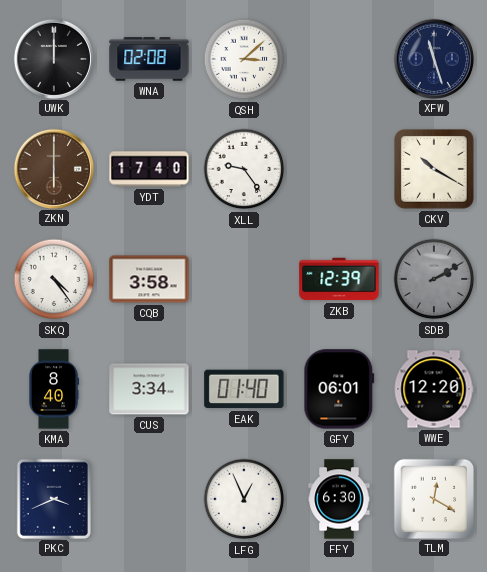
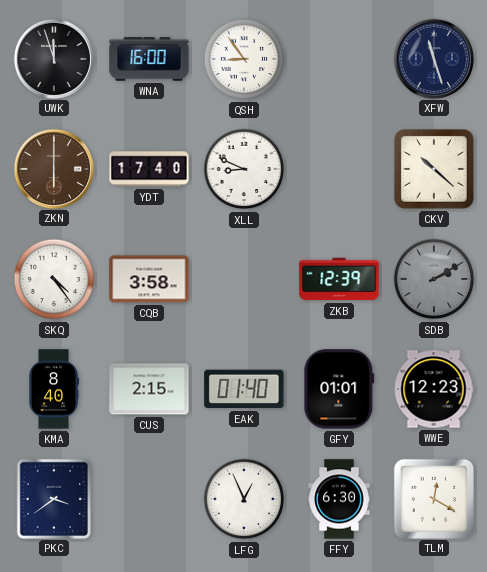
UWK: 12:00 -> 11:57
WNA: 02:08 -> 16:00
QSH: 3:08 -> 8:54
XLL: 9:24 -> 8:49
CKV: 10:20 -> 10:22
CUS: 3:34 -> 2:15
GFY: 06:01 -> 01:01
WWE: 12:20 -> 12:23
PKC: 3:41 -> 3:39
